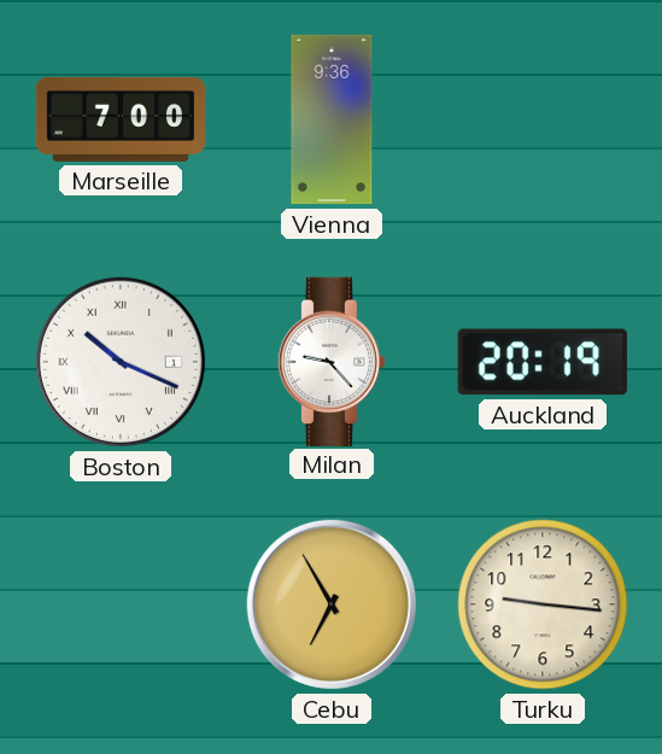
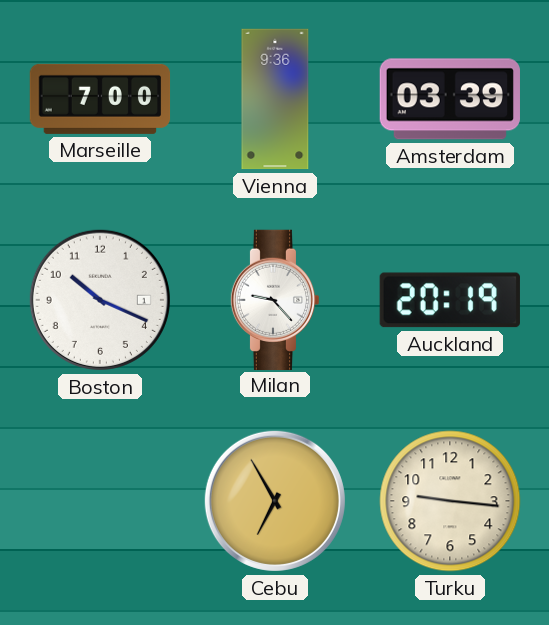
Amsterdam: none -> 03:39
Boston numerals: Roman -> Arabic
